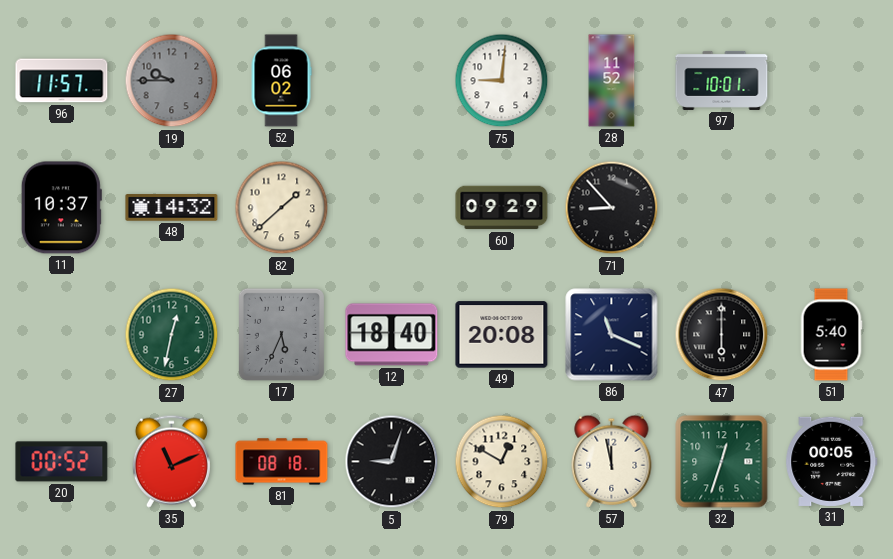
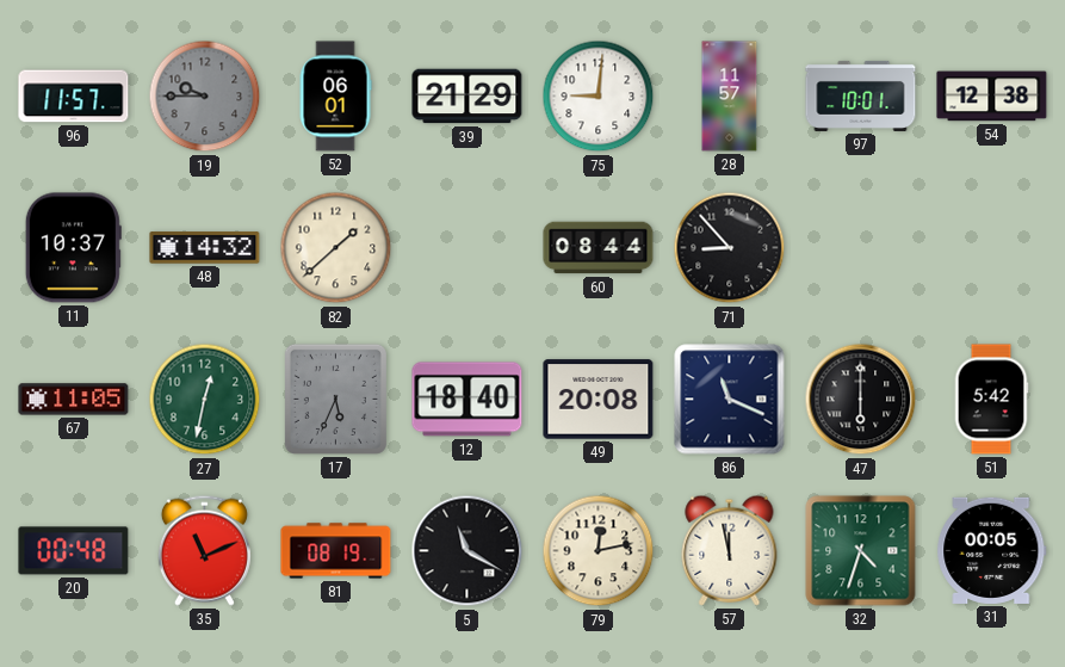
52: 06:02 -> 06:01
39: none -> 21:29
28: 11:52 -> 11:57
54: none -> 12:38
60: 09:29 -> 08:44
67: none -> 11:05
51: 5:40 -> 5:42
20: 00:52 -> 00:48
81: 08:18 -> 08:19
5: 9:03 -> 11:20
79: 12:50 -> 12:13
32: 12:33 -> 4:33
